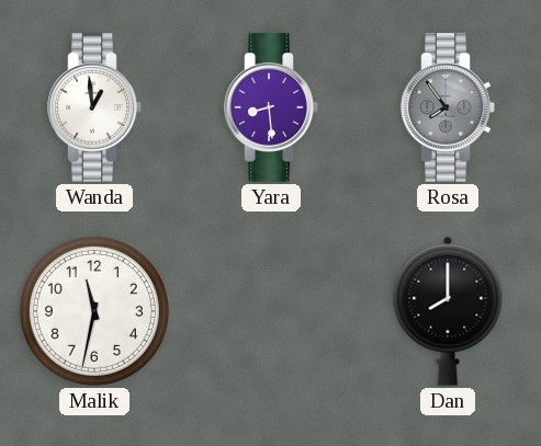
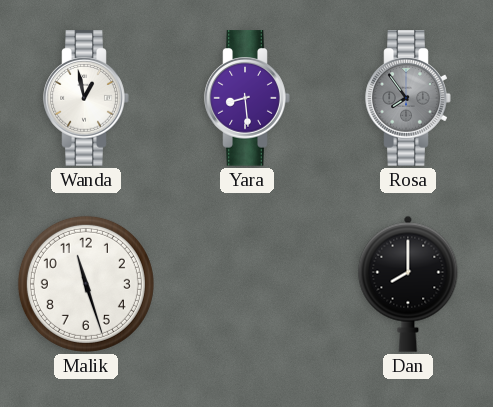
Wanda: 12:59 -> 12:58
Malik: 11:32 -> 11:27
